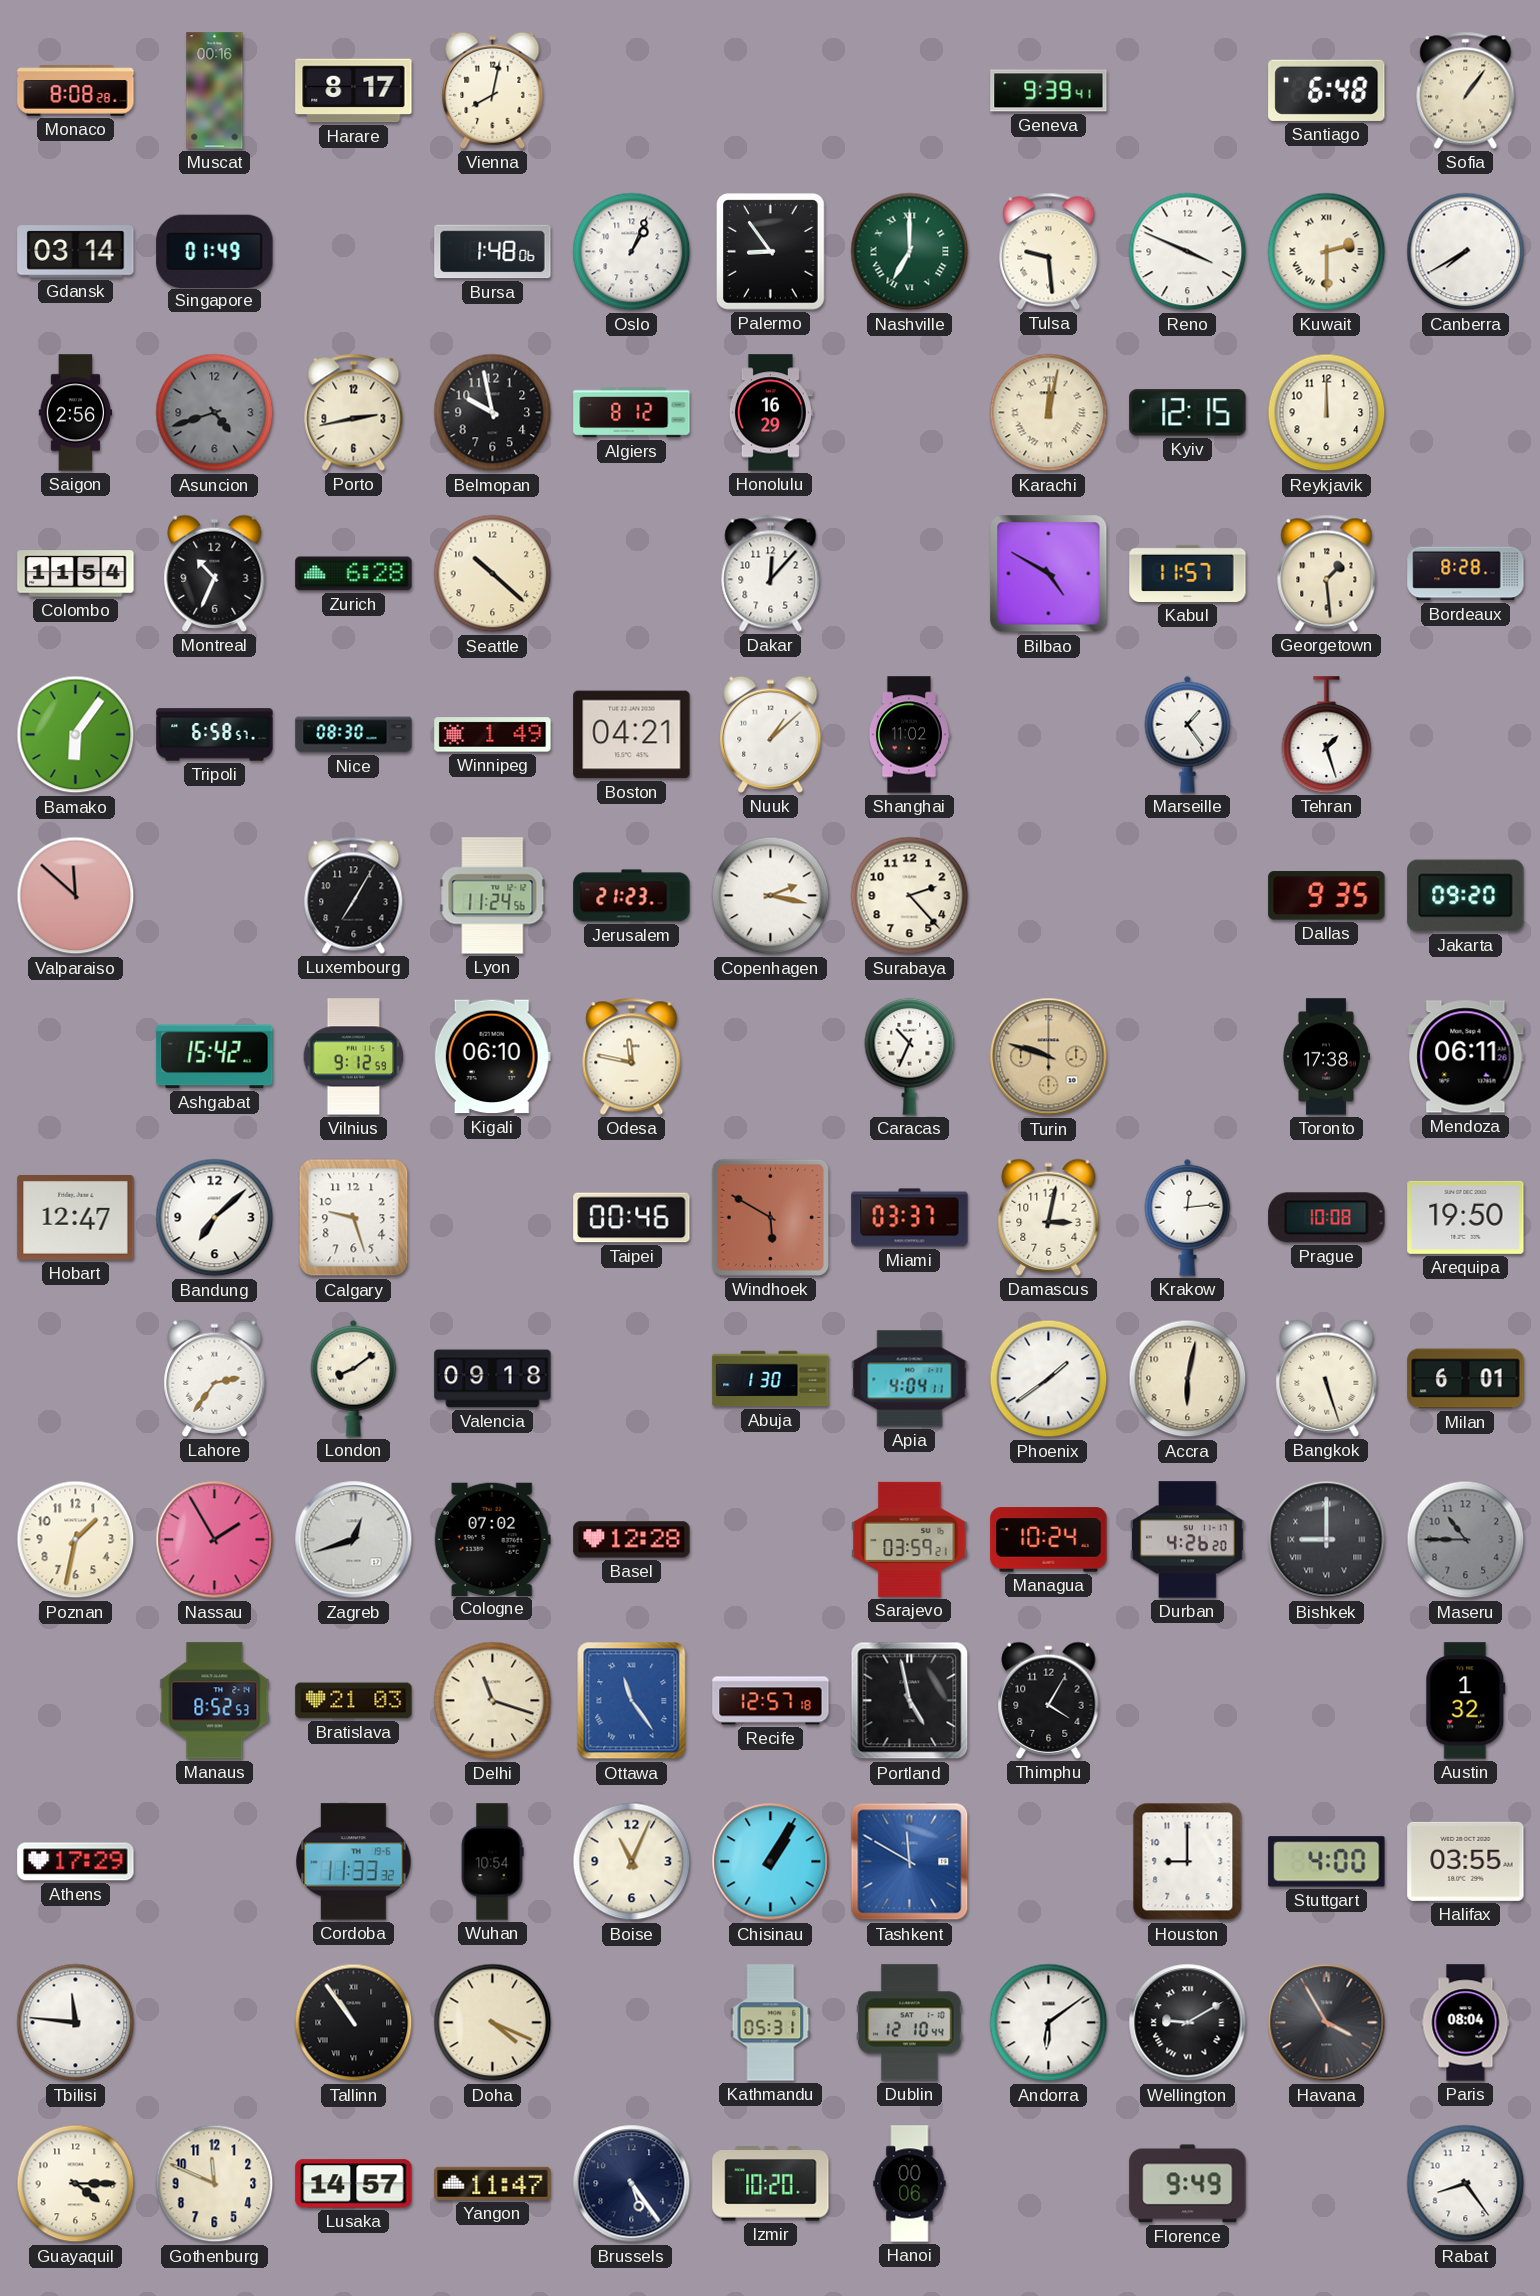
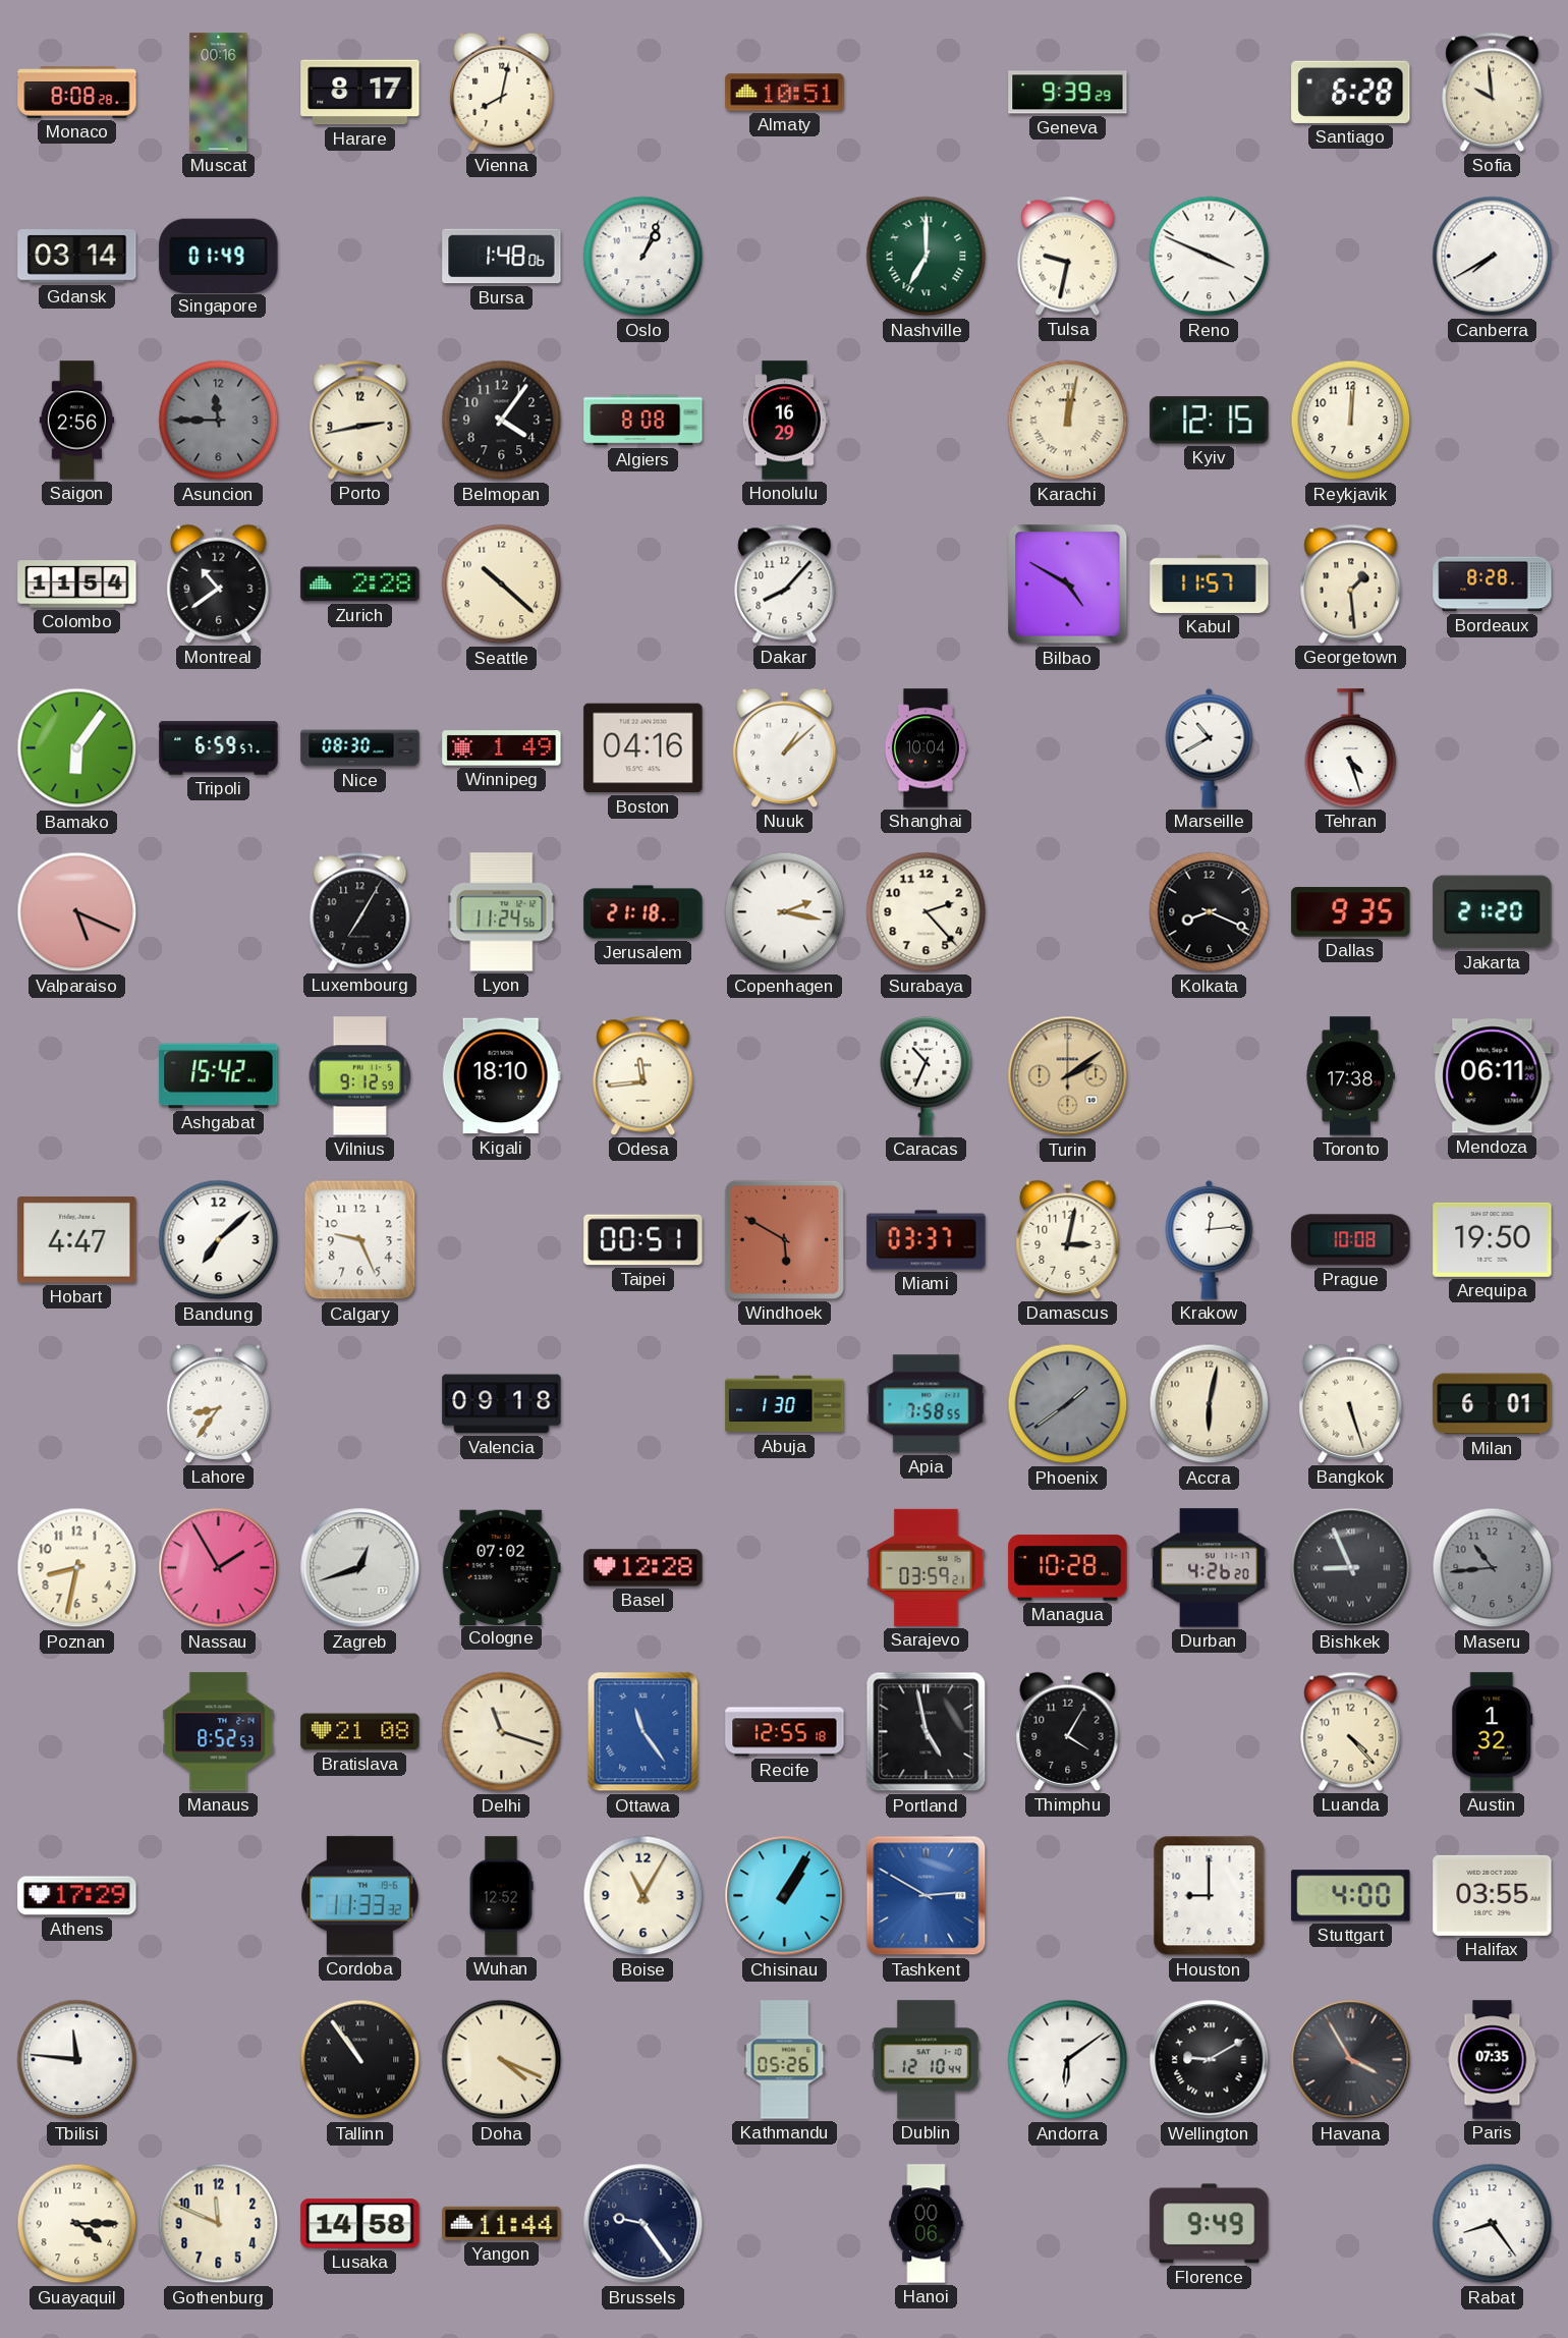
Almaty: none -> 10:51
Geneva: 9:39:41 -> 9:39:29
Santiago: 6:48 -> 6:28
Sofia: 1:06 -> 9:59
Palermo: 8:54 -> none
Tulsa: 9:29 -> 9:32
Kuwait: 2:30 -> none
Asuncion: 4:42 -> 11:45
Belmopan: 9:58 -> 4:06
Algiers: 8:12 -> 8:08
Reykjavik: 12:00 -> 12:01
Montreal: 10:34 -> 10:39
Zurich: 6:28 -> 2:28
Dakar: 12:07 -> 8:07
Tripoli: 6:58 -> 6:59
Boston: 04:21 -> 04:16
Shanghai: 11:02 -> 10:04
Marseille: 1:24 -> 10:40
Tehran: 1:27 -> 4:27
Valparaiso: 11:52 -> 5:19
Jerusalem: 21:23 -> 21:18
Kolkata: none -> 8:19
Jakarta: 09:20 -> 21:20
Kigali: 06:10 -> 18:10
Odesa: 11:47 -> 11:44
Turin: 9:48 -> 2:09
Hobart: 12:47 -> 4:47
Calgary: 9:27 -> 9:26
Taipei: 00:46 -> 00:51
Lahore: 2:36 -> 8:36
London: 8:09 -> none
Apia: 4:04 -> 7:58
Phoenix dial: white -> grey
Poznan: 1:32 -> 8:32
Managua: 10:24 -> 10:28
Bishkek: 9:00 -> 8:56
Maseru: 10:45 -> 10:44
Bratislava: 21:03 -> 21:08
Recife: 12:57 -> 12:55
Luanda: none -> 4:23
Wuhan: 10:54 -> 12:52
Boise: 11:04 -> 11:05
Tashkent: 11:50 -> 2:50
Kathmandu: 05:31 -> 05:26
Paris: 08:04 -> 07:35
Lusaka: 14:57 -> 14:58
Yangon: 11:47 -> 11:44
Brussels: 5:24 -> 9:24
Izmir: 10:20 -> none
